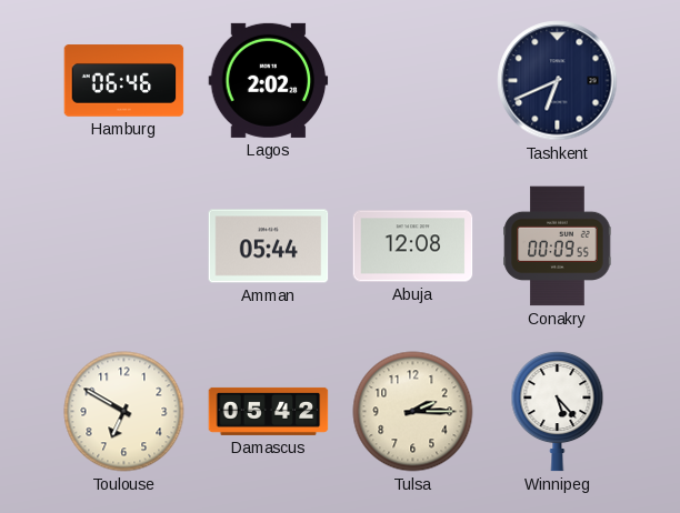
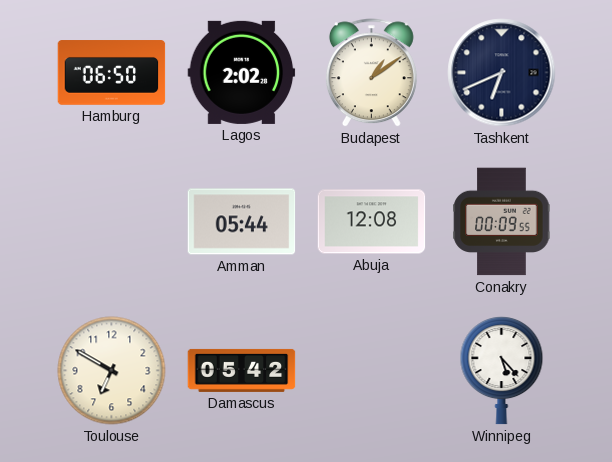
Hamburg: 06:46 -> 06:50
Budapest: none -> 1:09
Tulsa: 2:15 -> none
